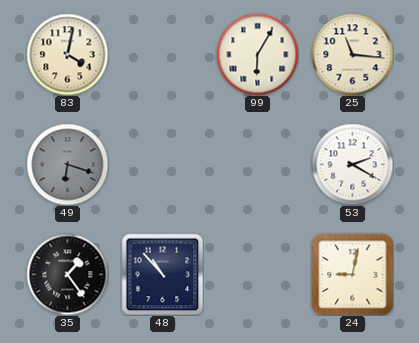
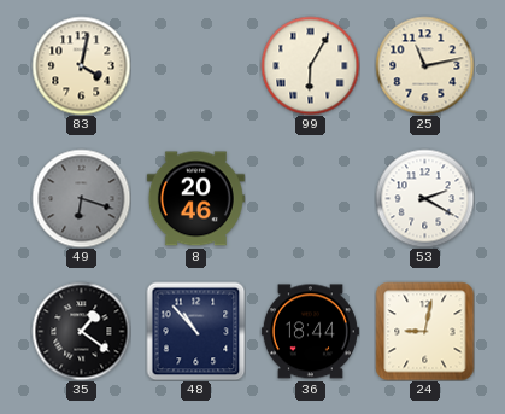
25: 11:16 -> 11:13
8: none -> 20:46
35: 1:24 -> 1:21
36: none -> 18:44
